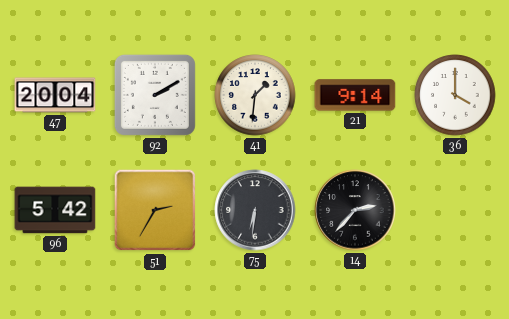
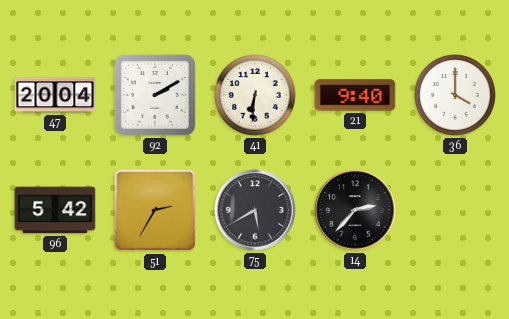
41: 1:31 -> 6:31
21: 9:14 -> 9:40
75: 6:31 -> 5:40
